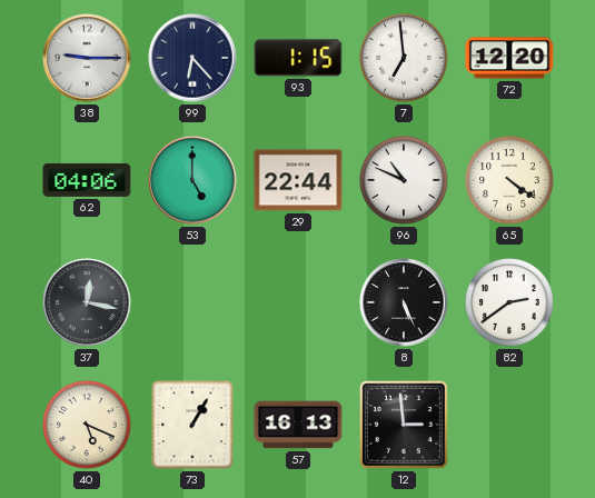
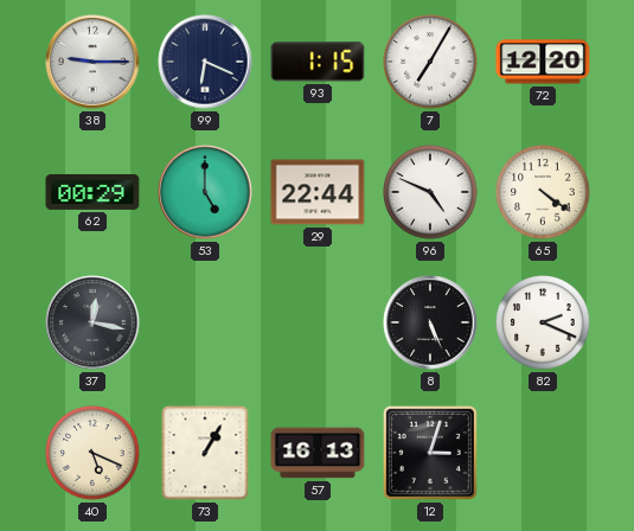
99: 6:23 -> 6:19
7: 6:59 -> 7:05
62: 04:06 -> 00:29
96: 10:49 -> 4:49
82: 2:39 -> 2:19
12: 2:59 -> 3:03
